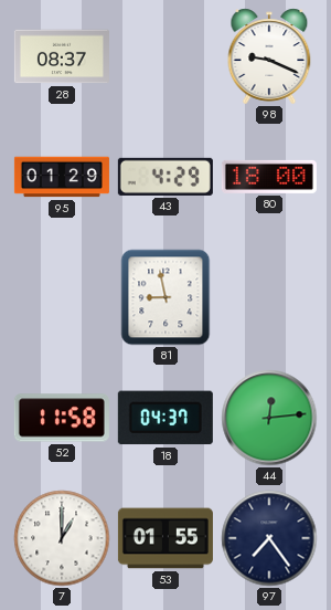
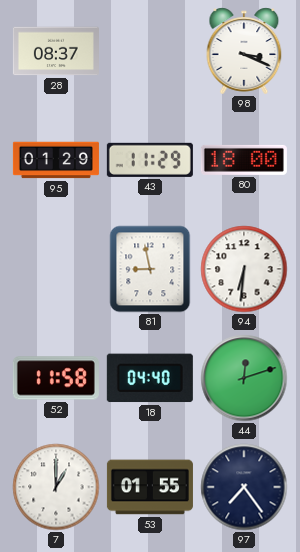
98: 9:19 -> 3:19
43: 4:29 -> 11:29
94: none -> 6:31
18: 04:37 -> 04:40
44: 12:14 -> 12:12
